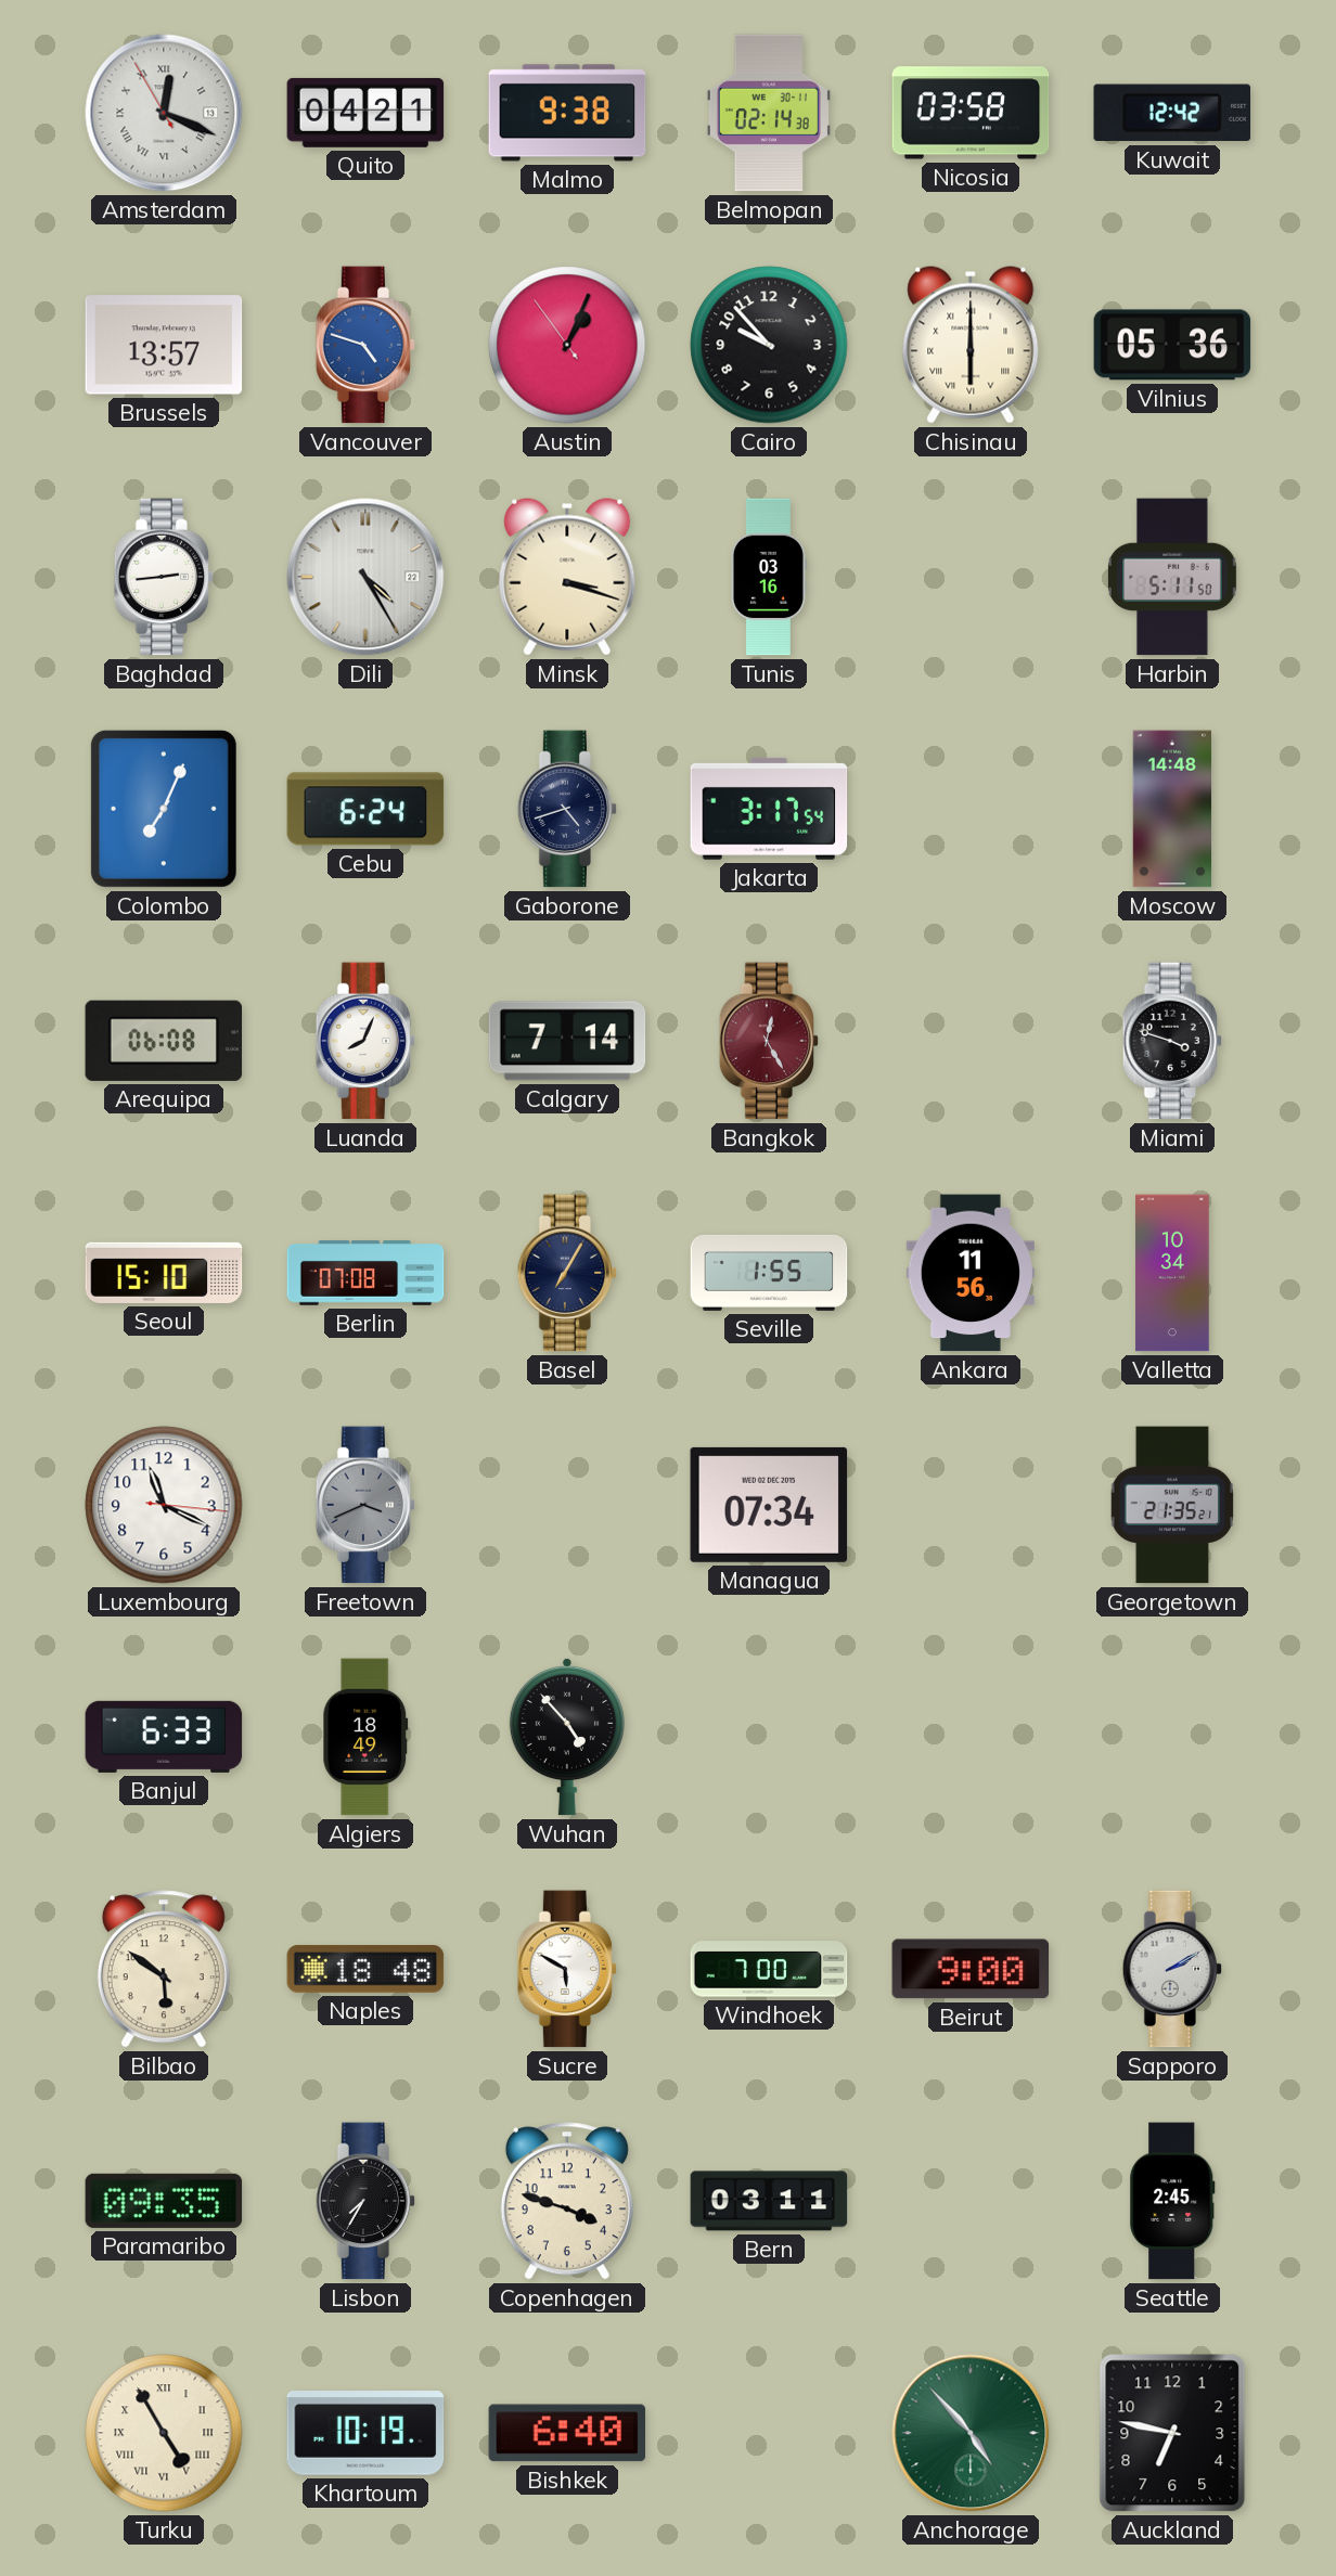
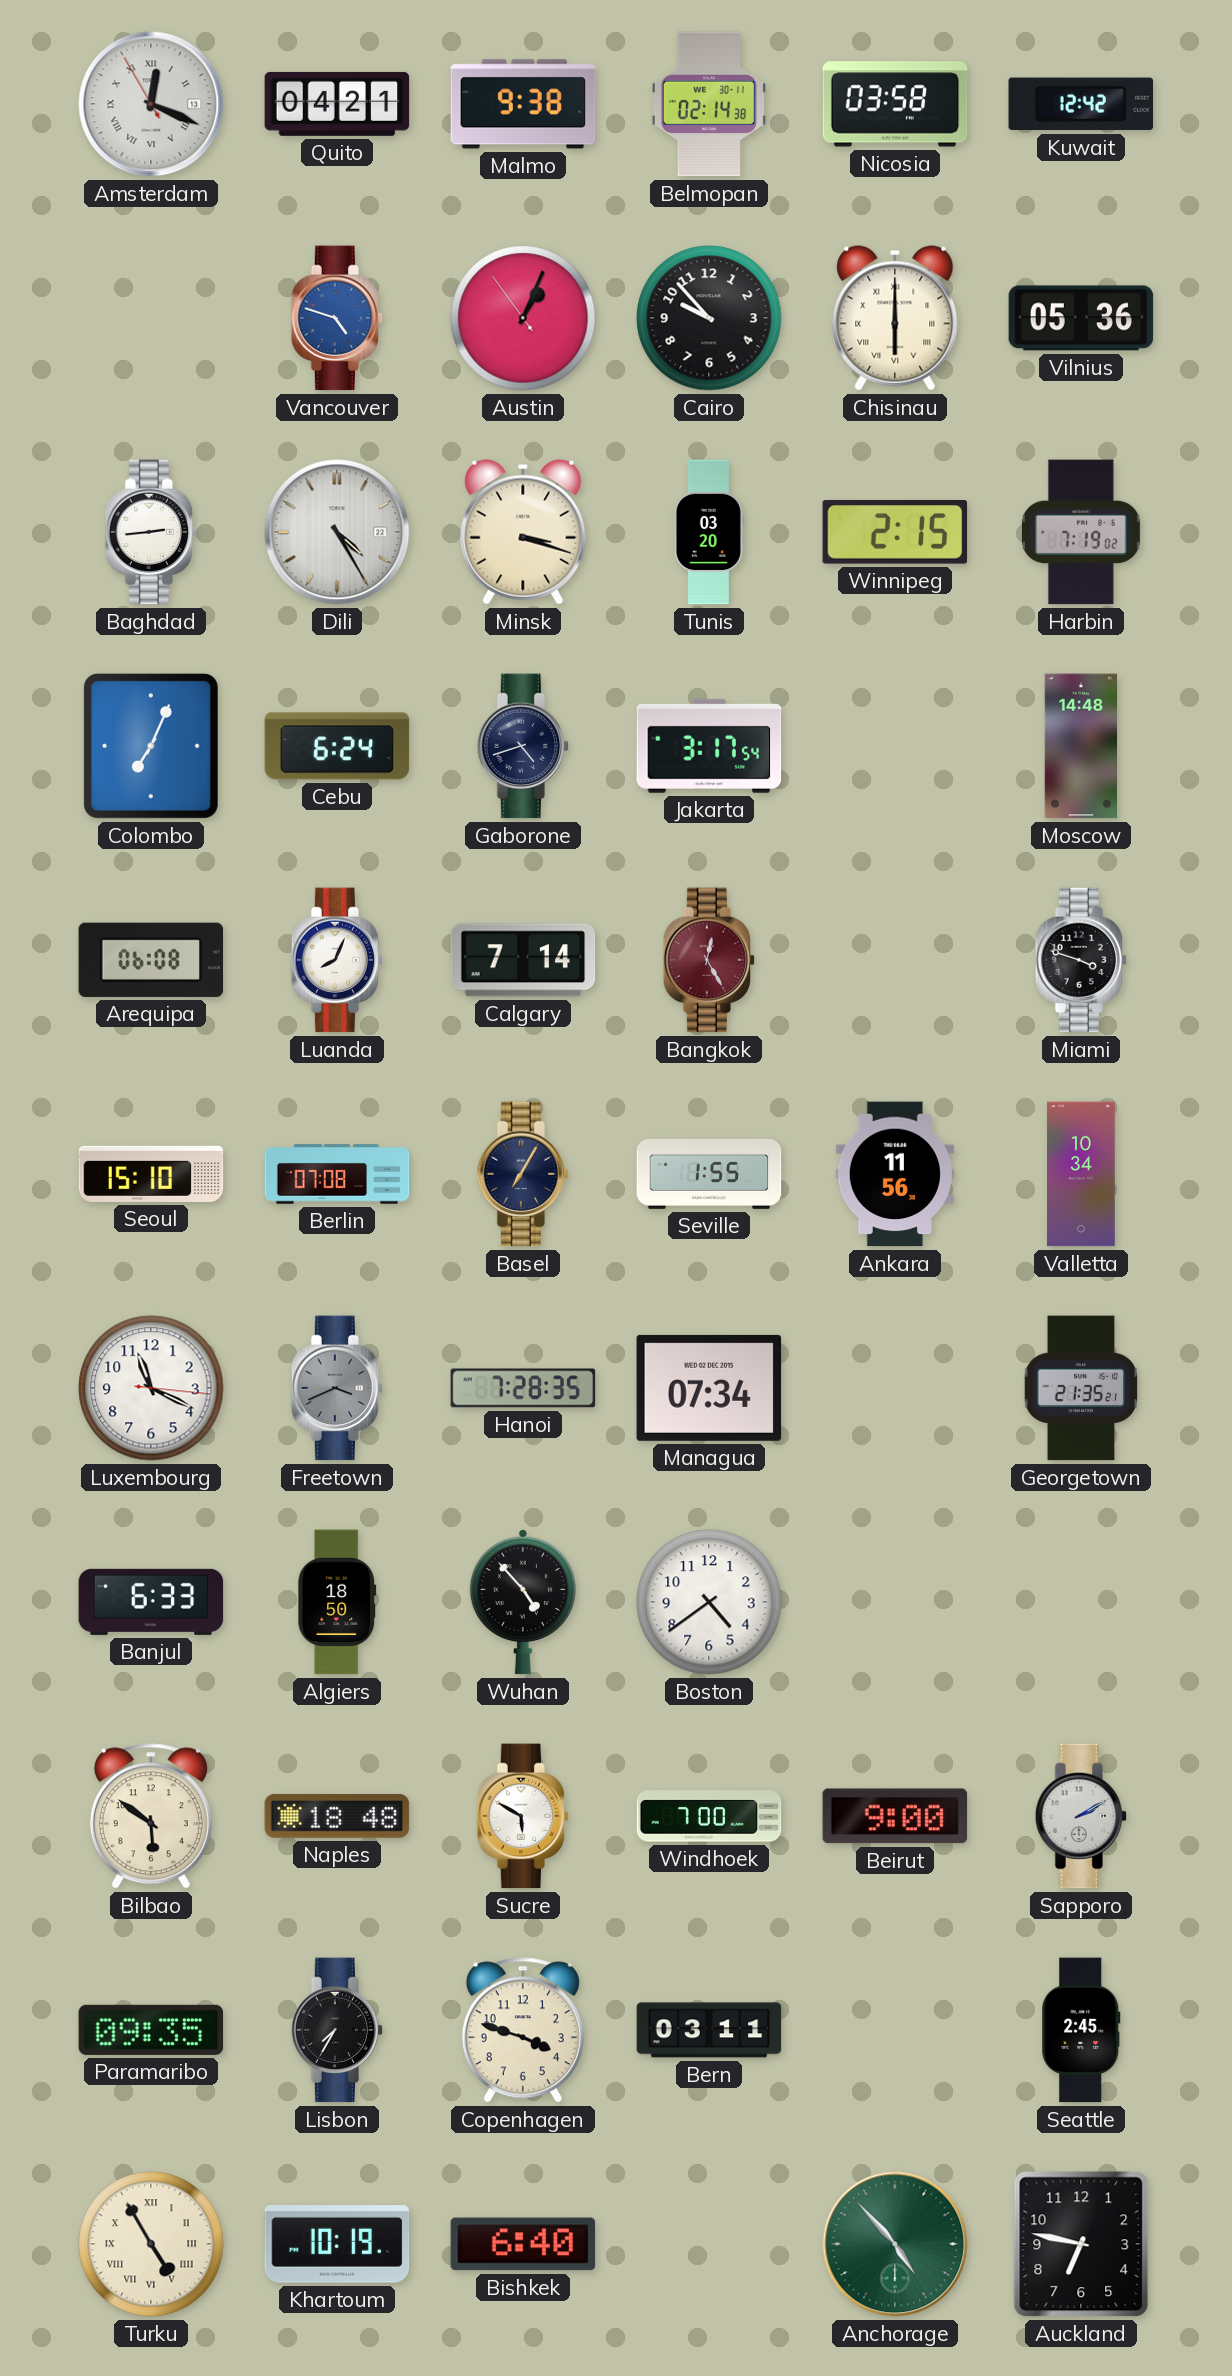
Brussels: 13:57 -> none
Tunis: 03:16 -> 03:20
Winnipeg: none -> 2:15
Harbin: 5:11 -> 7:19
Hanoi: none -> 7:28
Algiers: 18:49 -> 18:50
Boston: none -> 4:39
